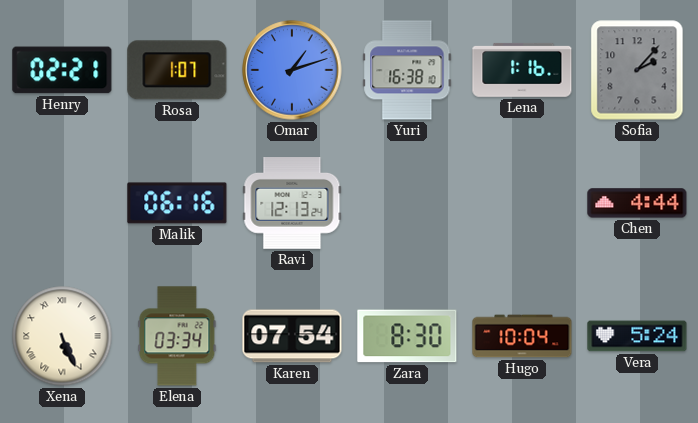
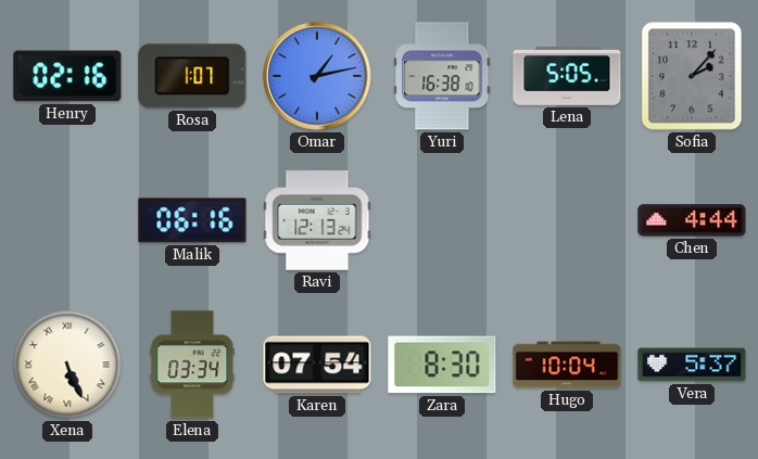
Henry: 02:21 -> 02:16
Omar: 1:12 -> 1:13
Lena: 1:16 -> 5:05
Vera: 5:24 -> 5:37
